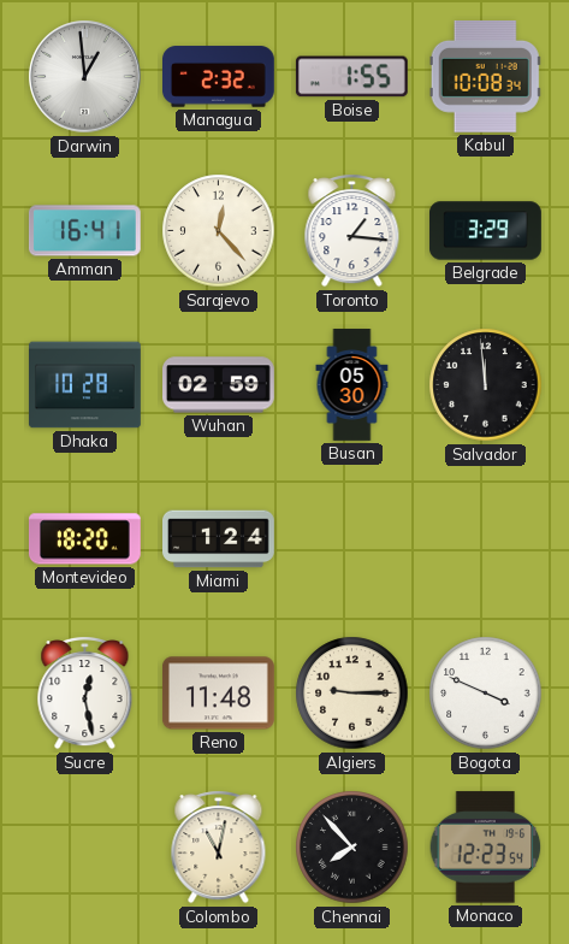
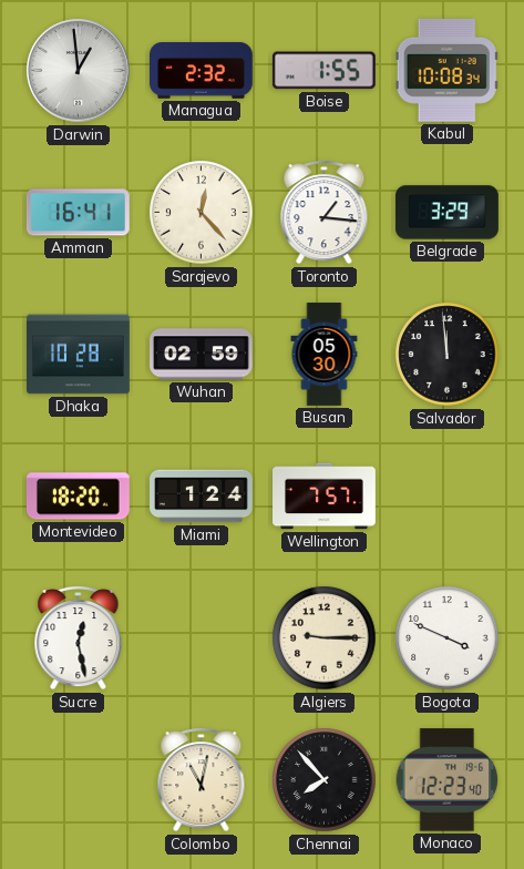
Wellington: none -> 7:57
Reno: 11:48 -> none
Monaco: 12:23:54 -> 12:23:40
